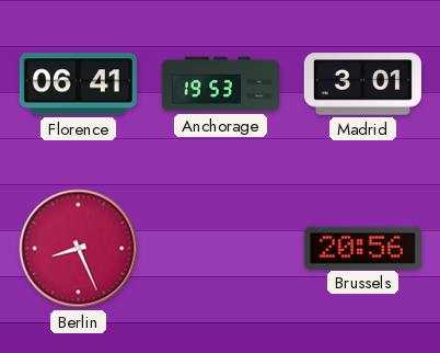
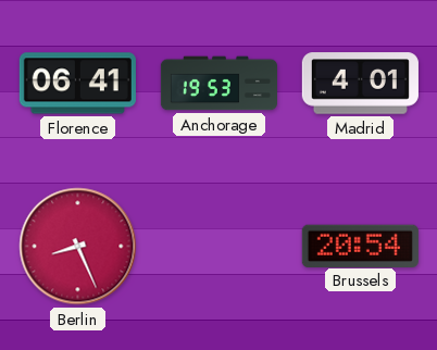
Madrid: 3:01 -> 4:01
Brussels: 20:56 -> 20:54
